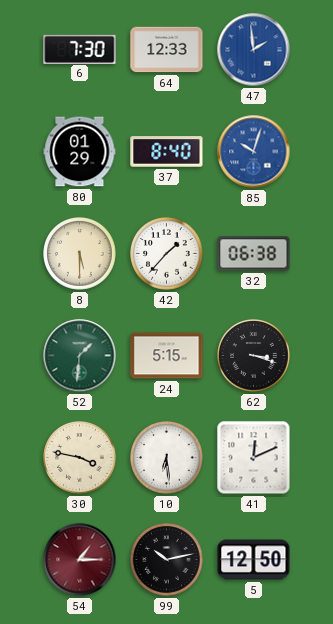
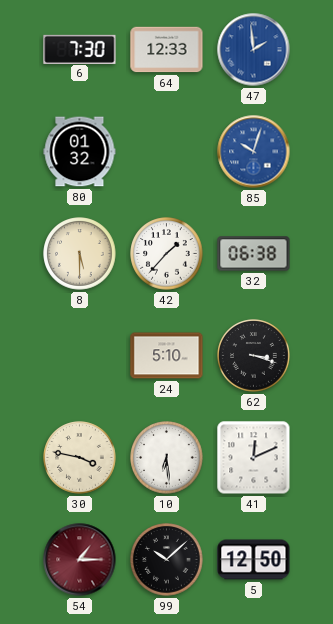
80: 01:29 -> 01:32
37: 8:40 -> none
52: 1:31 -> none
24: 5:15 -> 5:10
99: 10:13 -> 10:08
